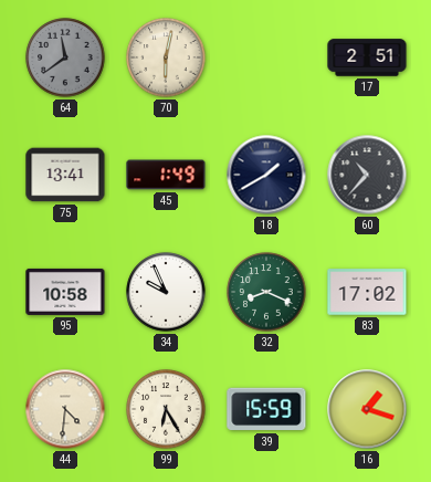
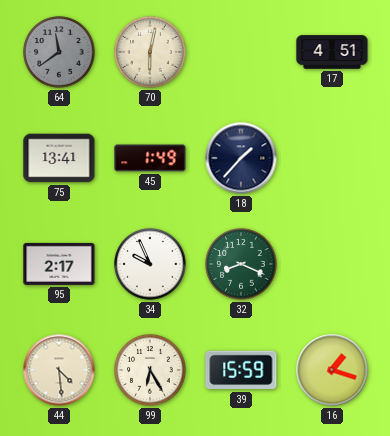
17: 2:51 -> 4:51
18: 1:40 -> 1:37
60: 10:37 -> none
95: 10:58 -> 2:17
83: 17:02 -> none
44: 4:31 -> 4:29
